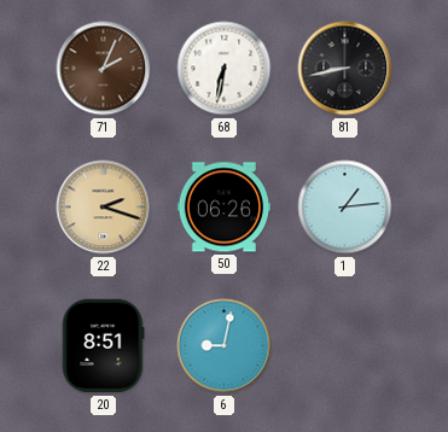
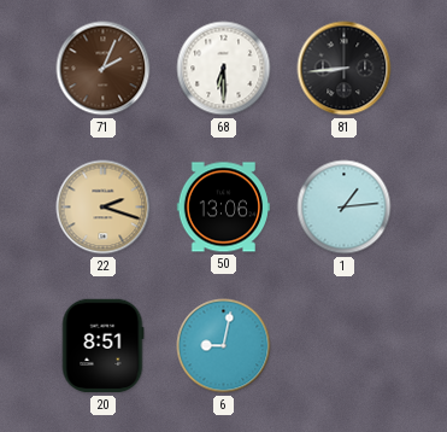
68: 6:32 -> 6:30
81: 8:43 -> 8:44
50: 06:26 -> 13:06
